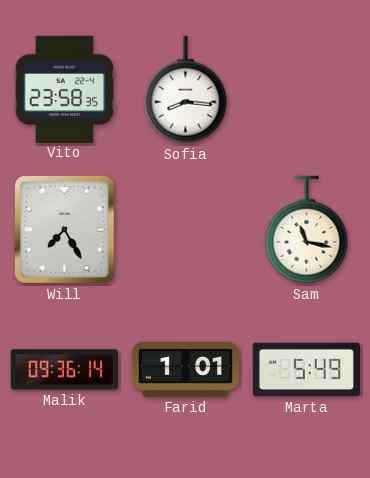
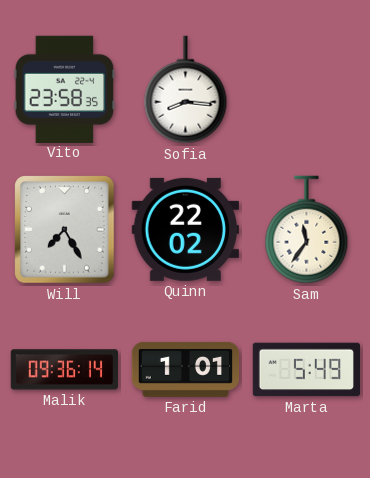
Quinn: none -> 22:02
Sam: 11:17 -> 11:36
